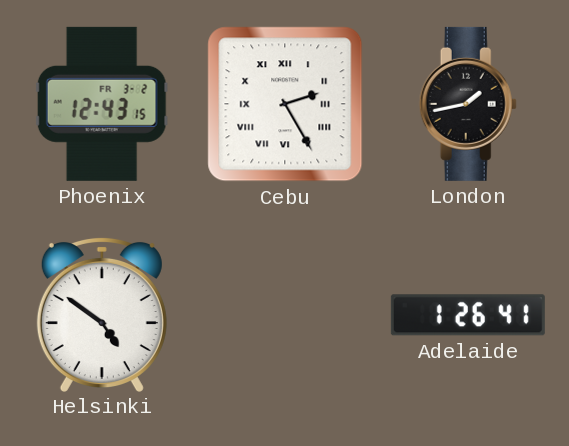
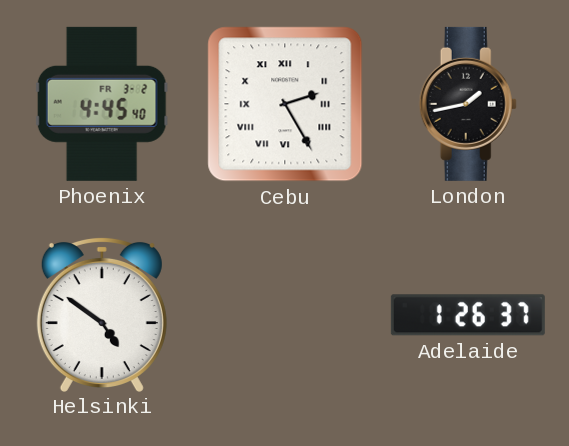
Phoenix: 12:43 -> 4:45
Adelaide: 1:26:41 -> 1:26:37
